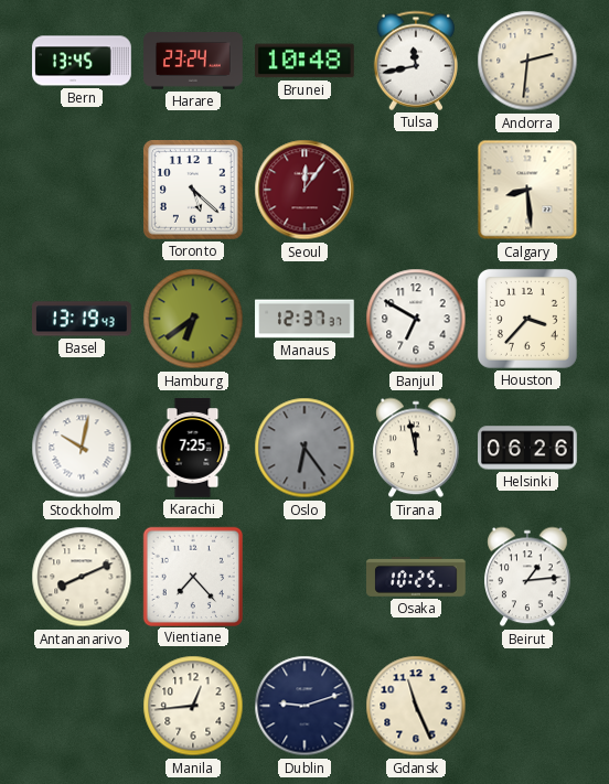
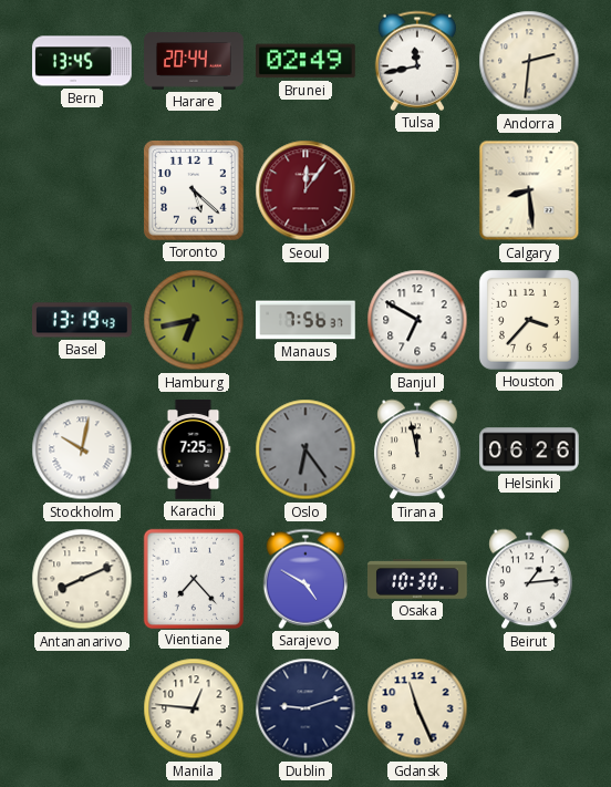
Harare: 23:24 -> 20:44
Brunei: 10:48 -> 02:49
Hamburg: 6:39 -> 6:43
Manaus: 12:37 -> 7:56
Sarajevo: none -> 4:50
Osaka: 10:25 -> 10:30
Manila: 12:44 -> 12:46
